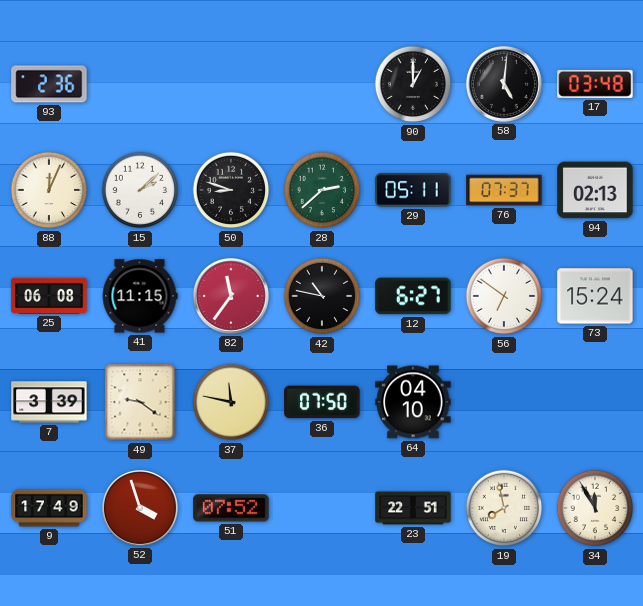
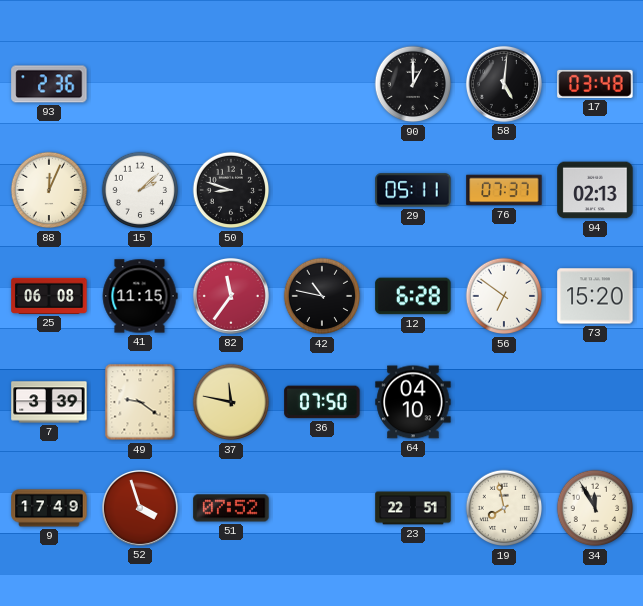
28: 2:38 -> none
12: 6:27 -> 6:28
73: 15:24 -> 15:20
